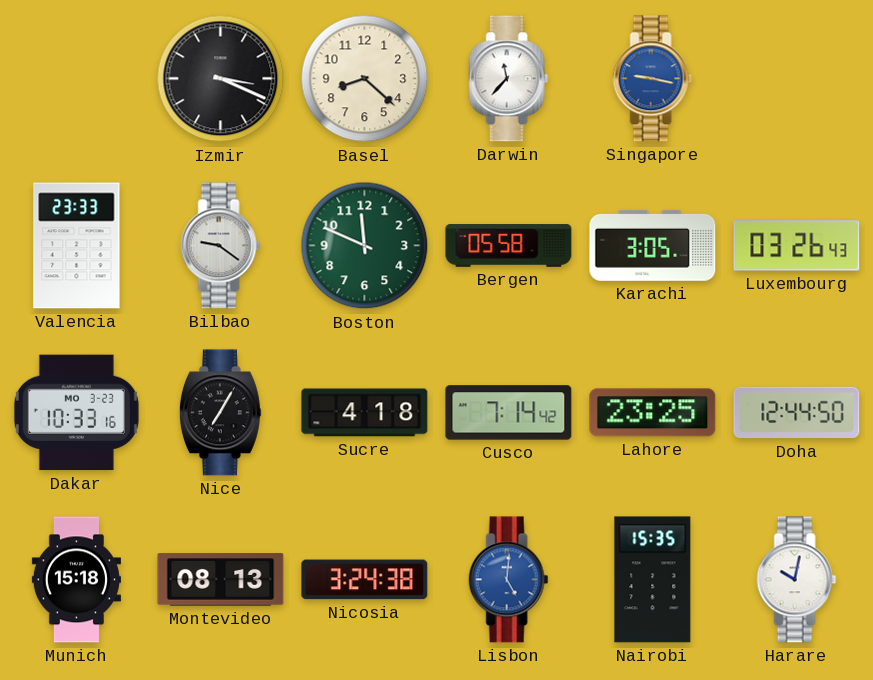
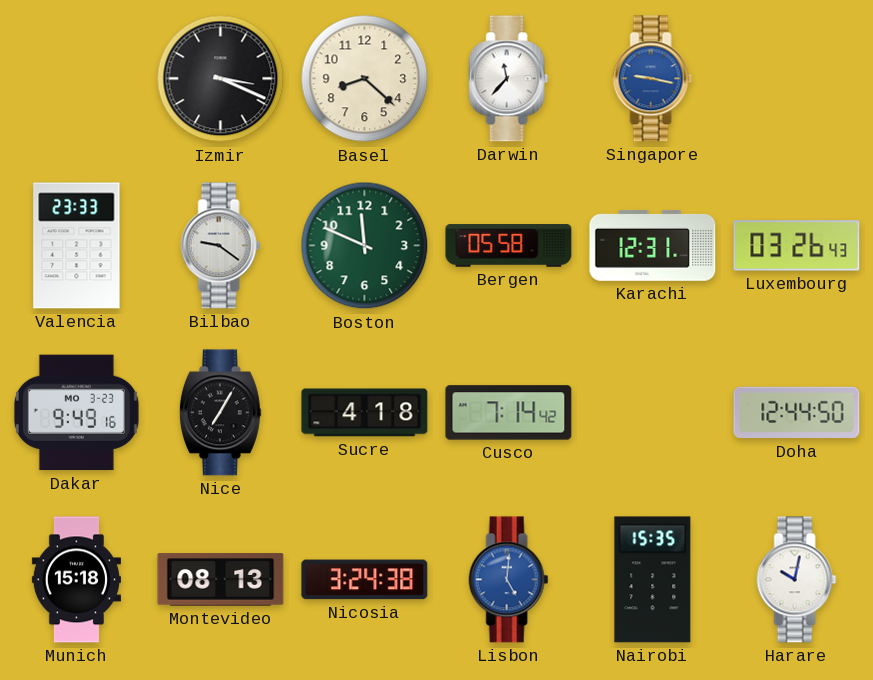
Karachi: 3:05 -> 12:31
Dakar: 10:33 -> 9:49
Lahore: 23:25 -> none
